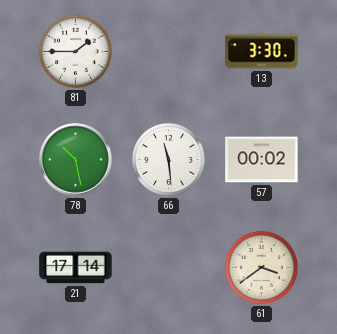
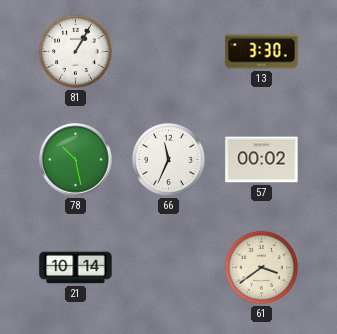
81: 1:45 -> 1:05
66: 11:29 -> 11:34
21: 17:14 -> 10:14
